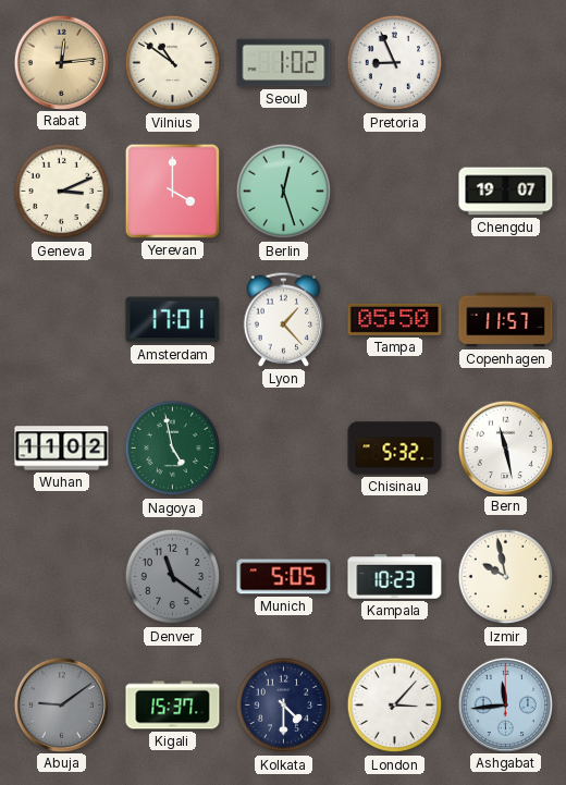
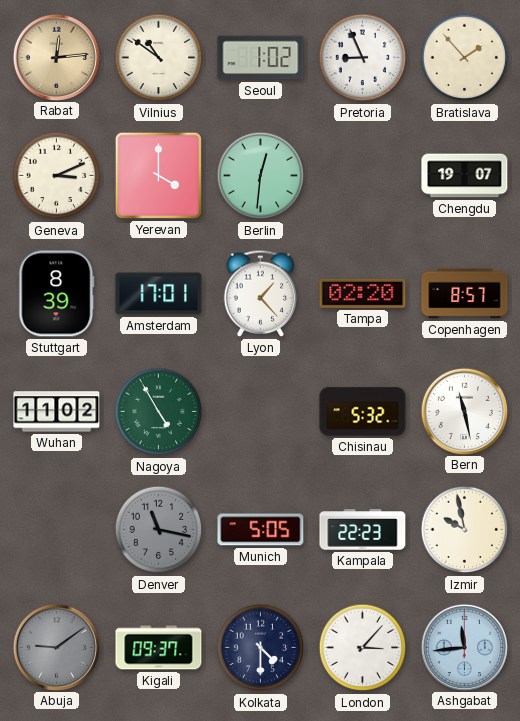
Bratislava: none -> 1:53
Berlin: 12:27 -> 12:31
Stuttgart: none -> 8:39
Tampa: 05:50 -> 02:20
Copenhagen: 11:57 -> 8:57
Nagoya: 4:58 -> 4:55
Denver: 11:21 -> 11:17
Kampala: 10:23 -> 22:23
Kigali: 15:37 -> 09:37
